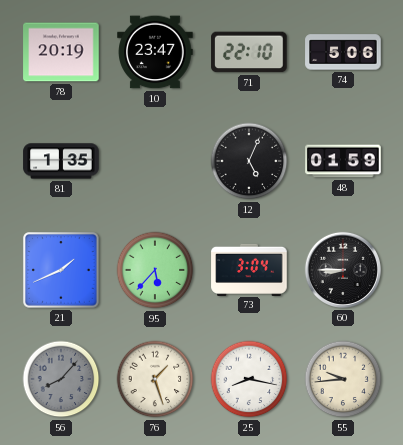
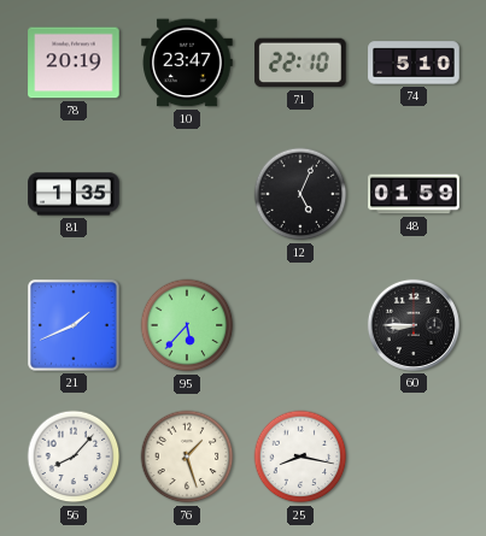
74: 5:06 -> 5:10
73: 3:04 -> none
56 dial: grey -> white
55: 9:44 -> none
